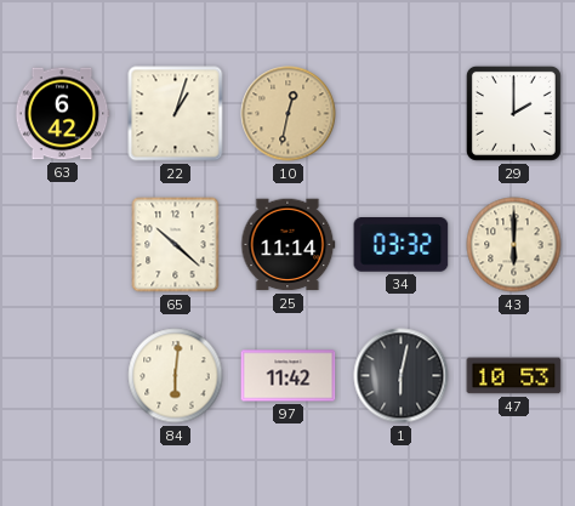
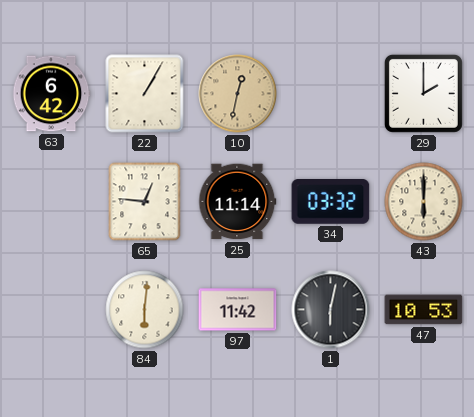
22: 1:03 -> 1:05
65: 10:22 -> 12:46
